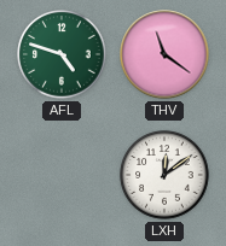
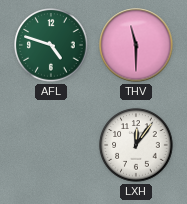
THV: 11:21 -> 11:30
LXH: 12:09 -> 12:06
